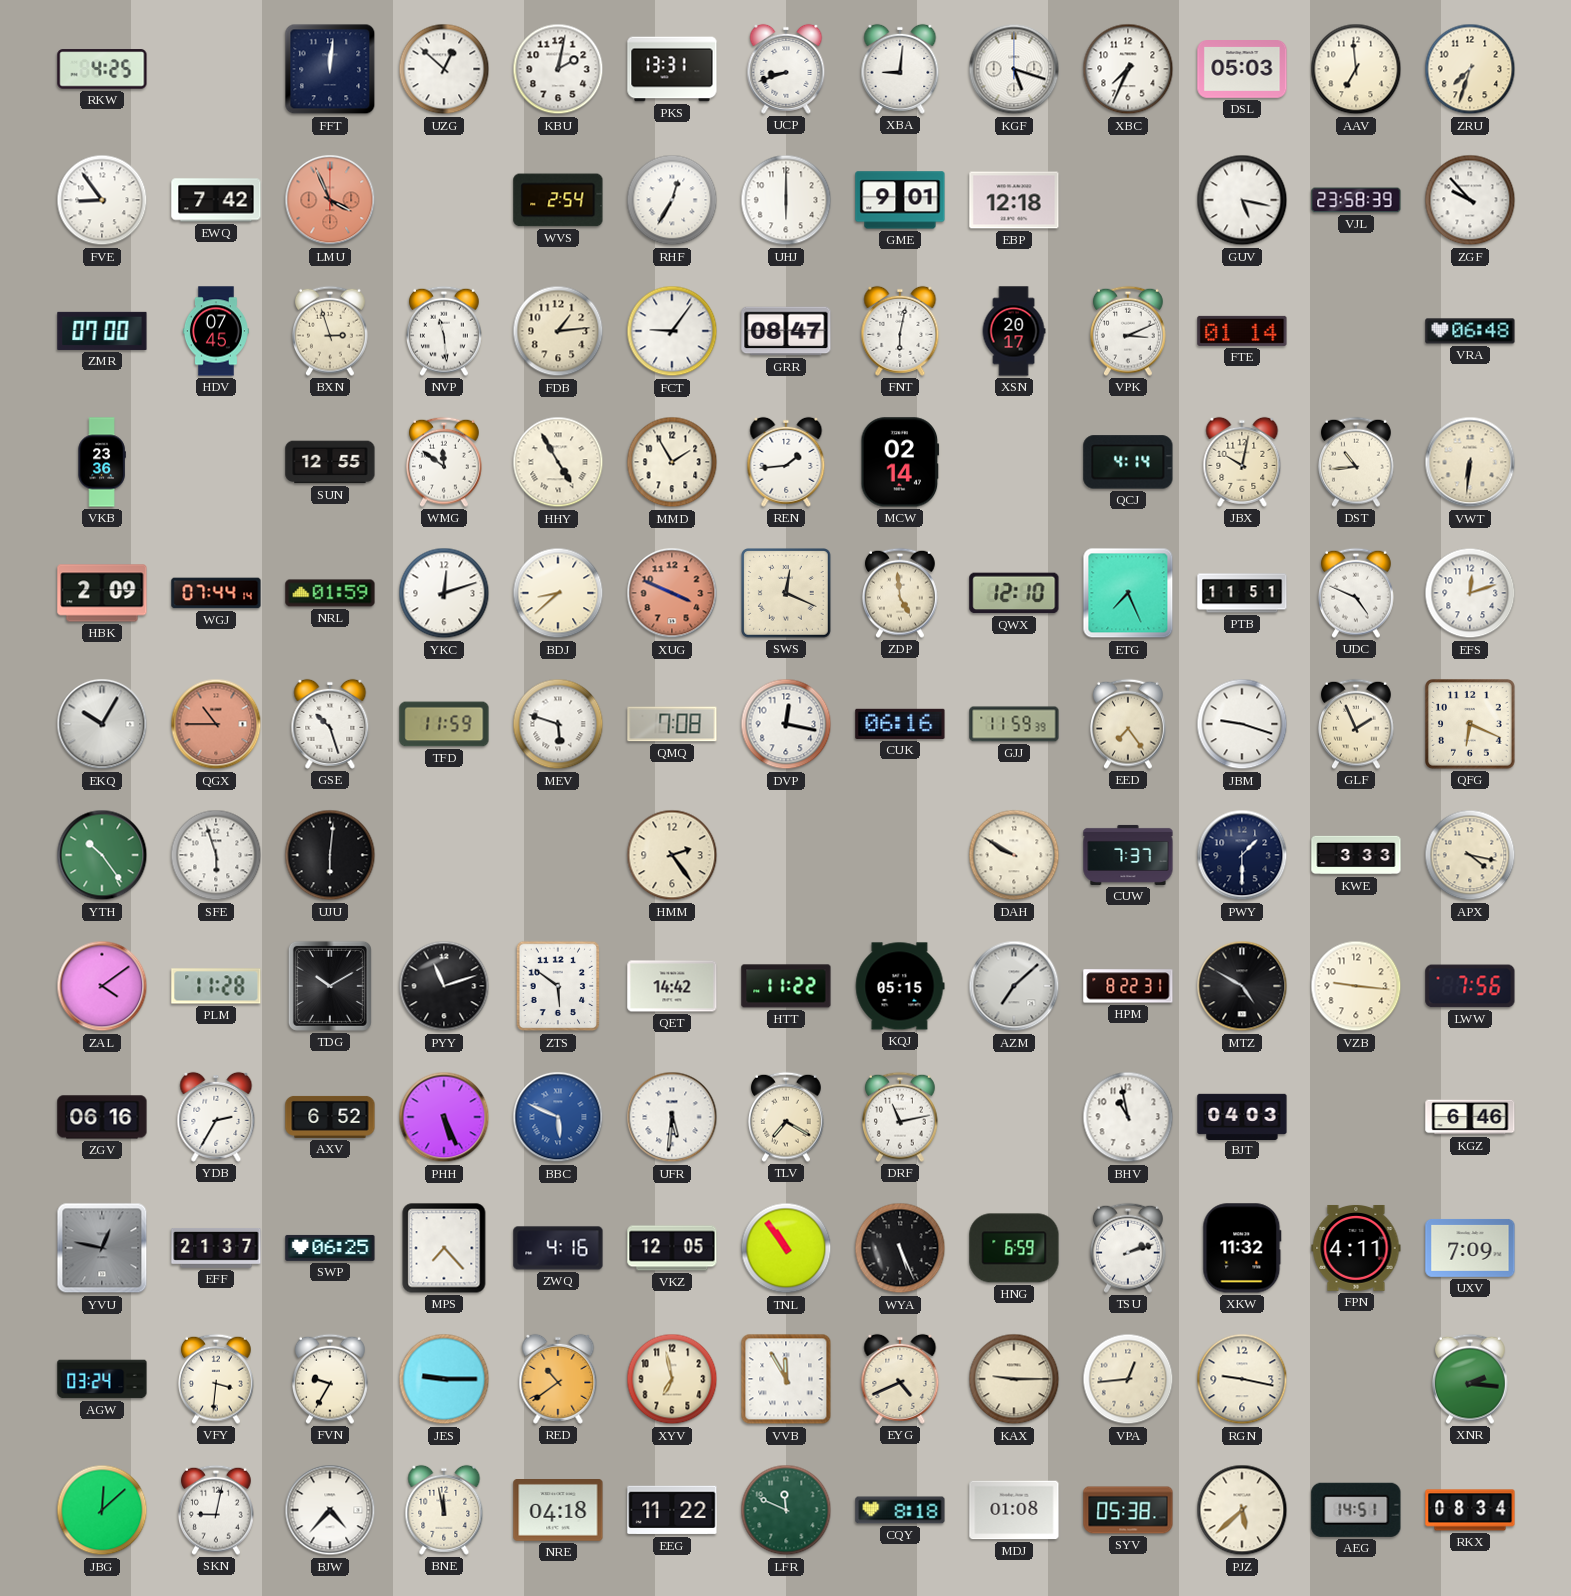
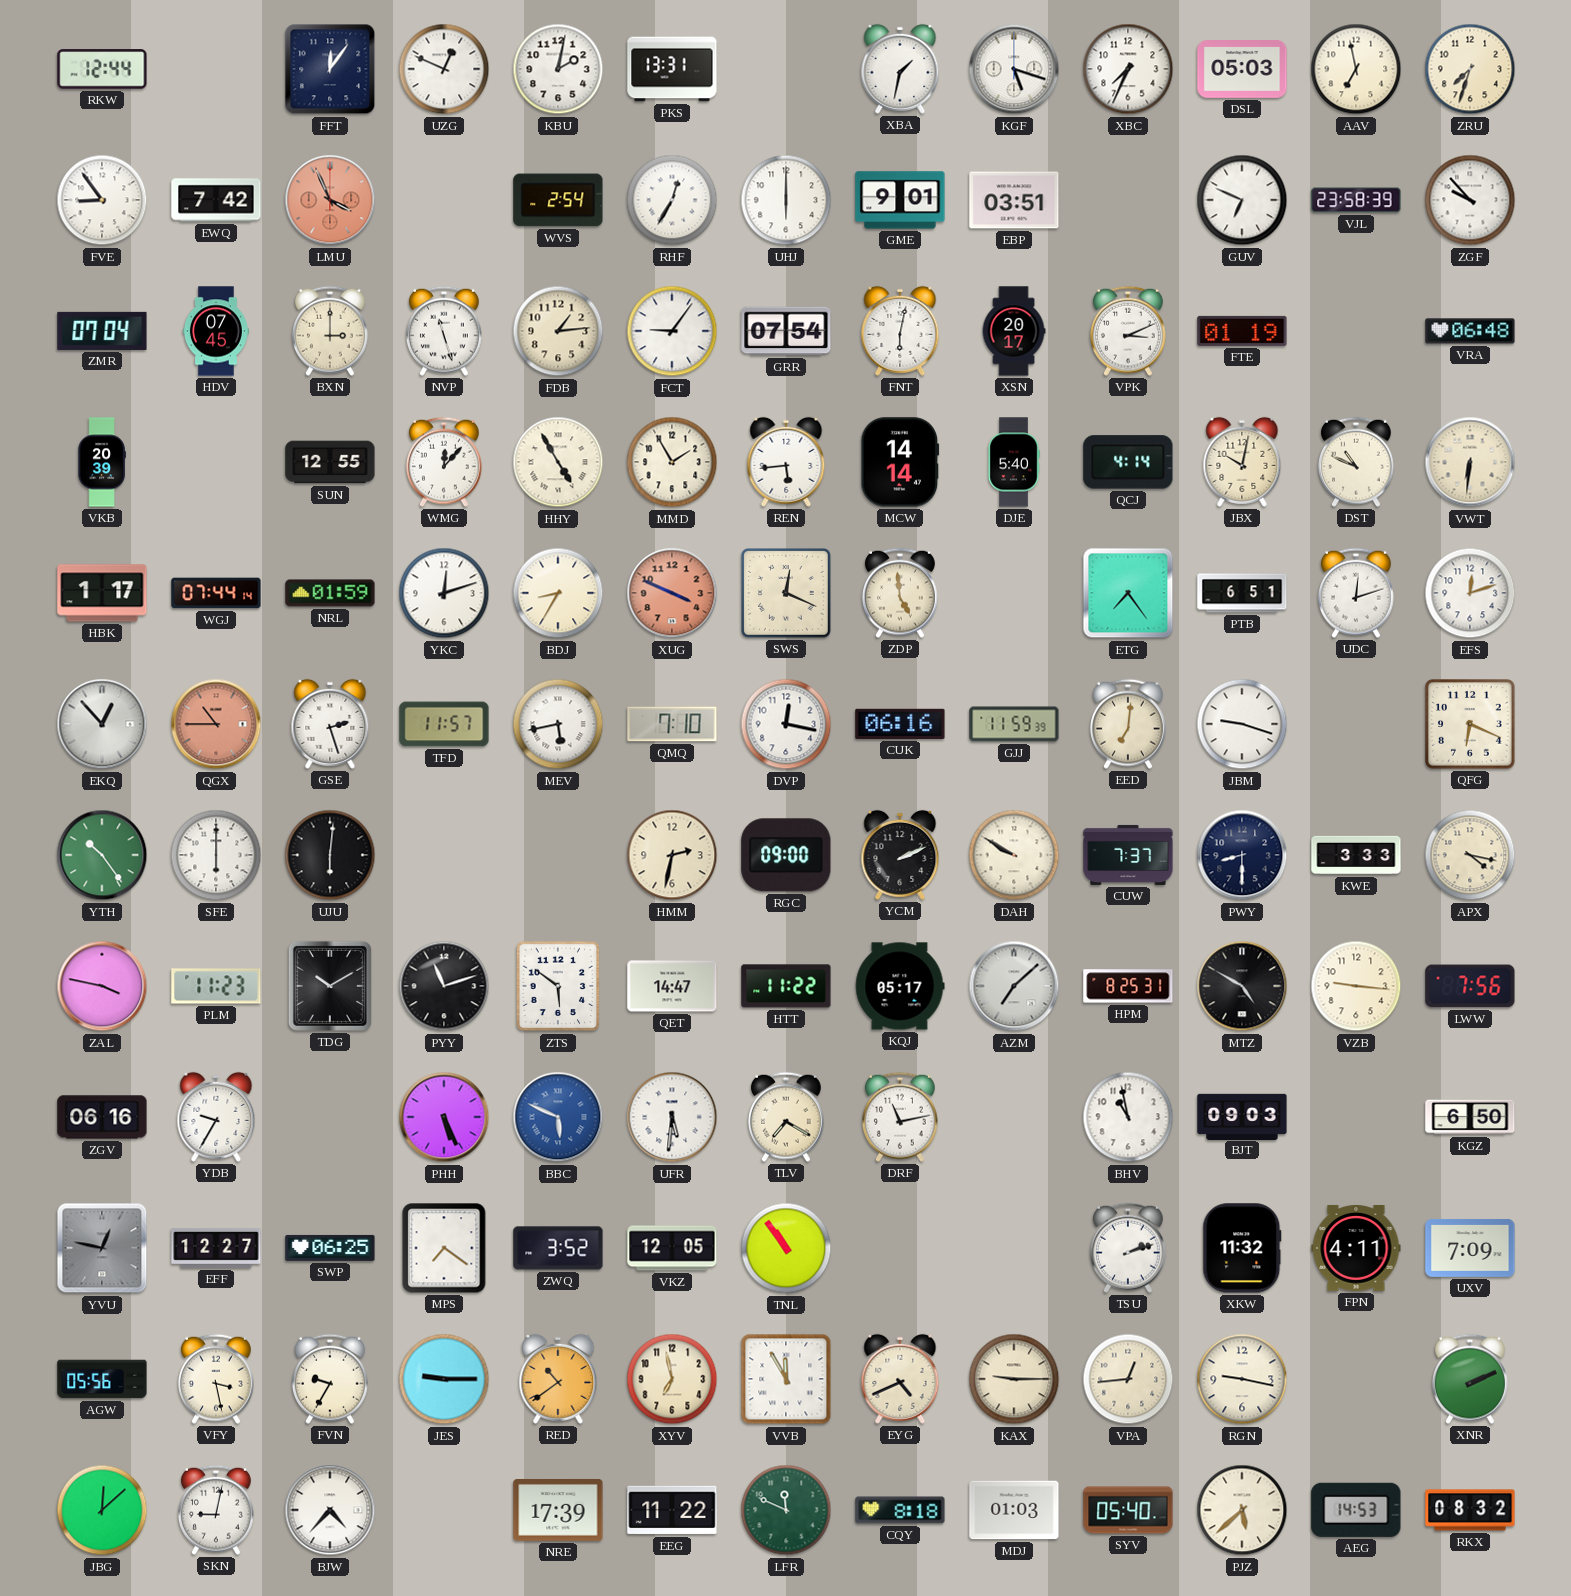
RKW: 4:25 -> 12:44
FFT: 12:01 -> 12:06
UZG: 12:52 -> 12:49
UCP: 8:42 -> none
XBA: 9:01 -> 1:32
AAV: 6:59 -> 6:58
EBP: 12:18 -> 03:51
GUV: 5:17 -> 6:49
ZMR: 07:00 -> 07:04
BXN: 2:57 -> 3:00
NVP: 11:29 -> 11:27
GRR: 08:47 -> 07:54
FTE: 01:14 -> 01:19
VKB: 23:36 -> 20:39
WMG: 11:51 -> 12:07
REN: 1:44 -> 5:44
MCW: 02:14 -> 14:14
DJE: none -> 5:40
DST: 10:44 -> 10:49
HBK: 2:09 -> 1:17
BDJ: 8:38 -> 8:35
QWX: 12:10 -> none
ETG: 7:26 -> 7:24
PTB: 11:51 -> 6:51
UDC: 4:49 -> 12:12
EKQ: 10:05 -> 12:53
GSE: 10:27 -> 2:27
TFD: 11:59 -> 11:57
MEV: 5:48 -> 5:43
QMQ: 7:08 -> 7:10
EED: 7:24 -> 7:01
GLF: 1:56 -> none
SFE: 5:57 -> 6:00
HMM: 2:24 -> 2:32
RGC: none -> 09:00
YCM: none -> 2:11
PWY: 1:30 -> 8:30
ZAL: 4:09 -> 3:47
PLM: 11:28 -> 11:23
QET: 14:42 -> 14:47
KQJ: 05:15 -> 05:17
HPM: 8:22 -> 8:25
YDB: 2:35 -> 9:35
AXV: 6:52 -> none
BJT: 04:03 -> 09:03
KGZ: 6:46 -> 6:50
EFF: 21:37 -> 12:27
MPS: 7:23 -> 7:21
ZWQ: 4:16 -> 3:52
WYA: 5:26 -> none
HNG: 6:59 -> none
AGW: 03:24 -> 05:56
VFY: 3:31 -> 3:28
XNR: 2:16 -> 2:11
BNE: 11:58 -> none
NRE: 04:18 -> 17:39
MDJ: 01:08 -> 01:03
SYV: 05:38 -> 05:40
AEG: 14:51 -> 14:53
RKX: 08:34 -> 08:32
